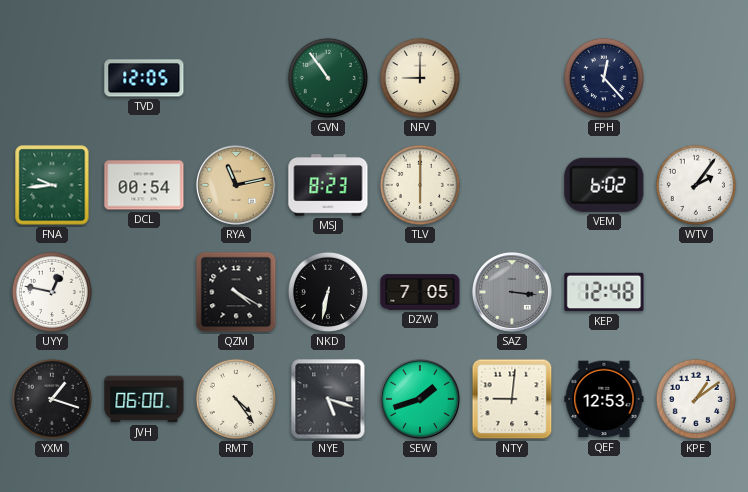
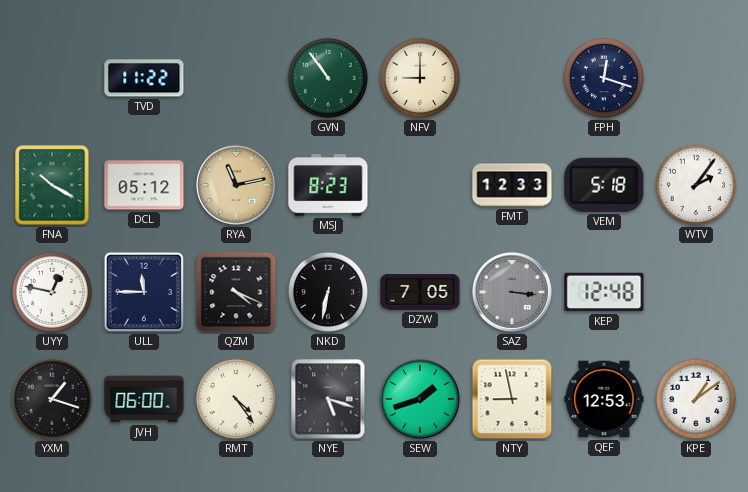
TVD: 12:05 -> 11:22
FPH: 12:23 -> 12:18
FNA: 9:44 -> 10:20
DCL: 00:54 -> 05:12
TLV: 6:00 -> none
FMT: none -> 12:33
VEM: 6:02 -> 5:18
ULL: none -> 11:45
QZM: 4:20 -> 4:19
NTY: 9:01 -> 8:58
